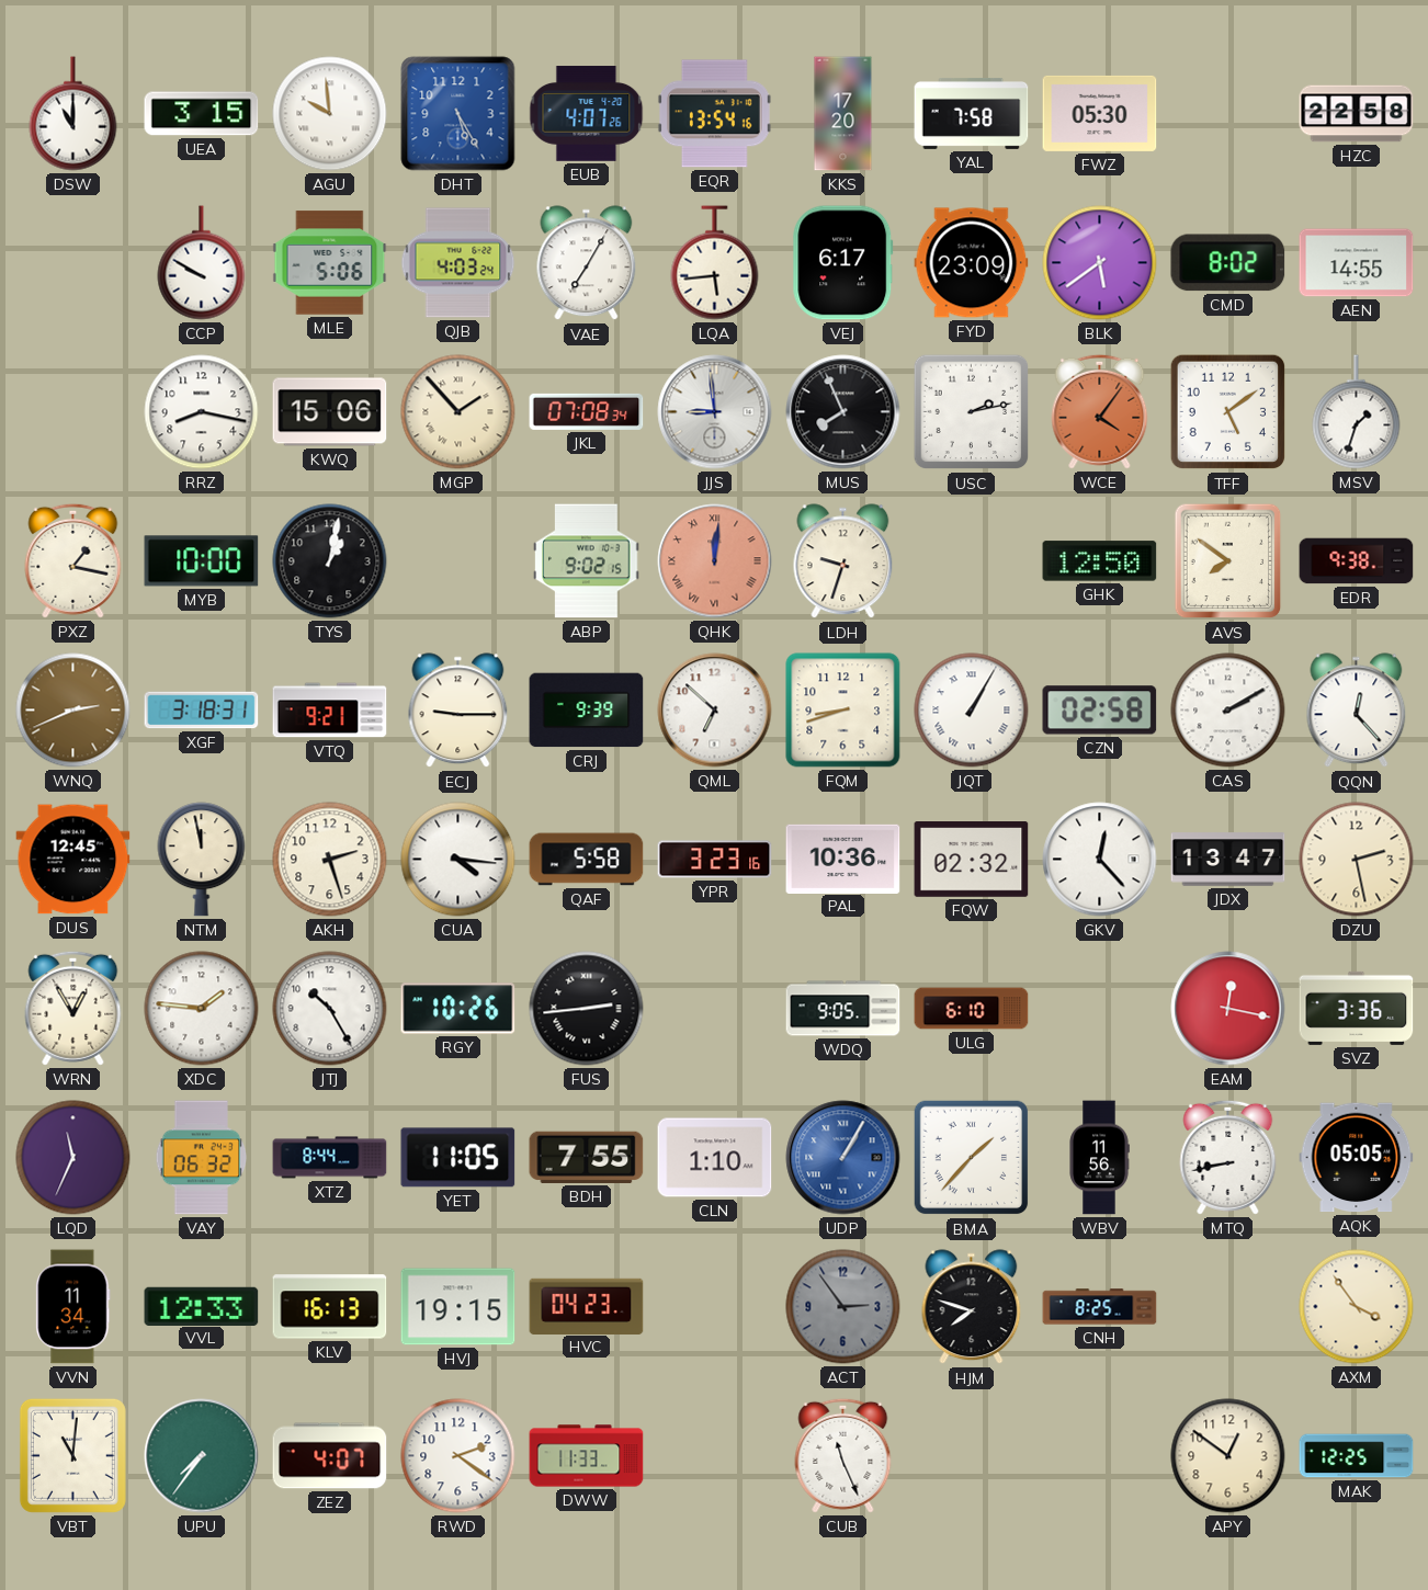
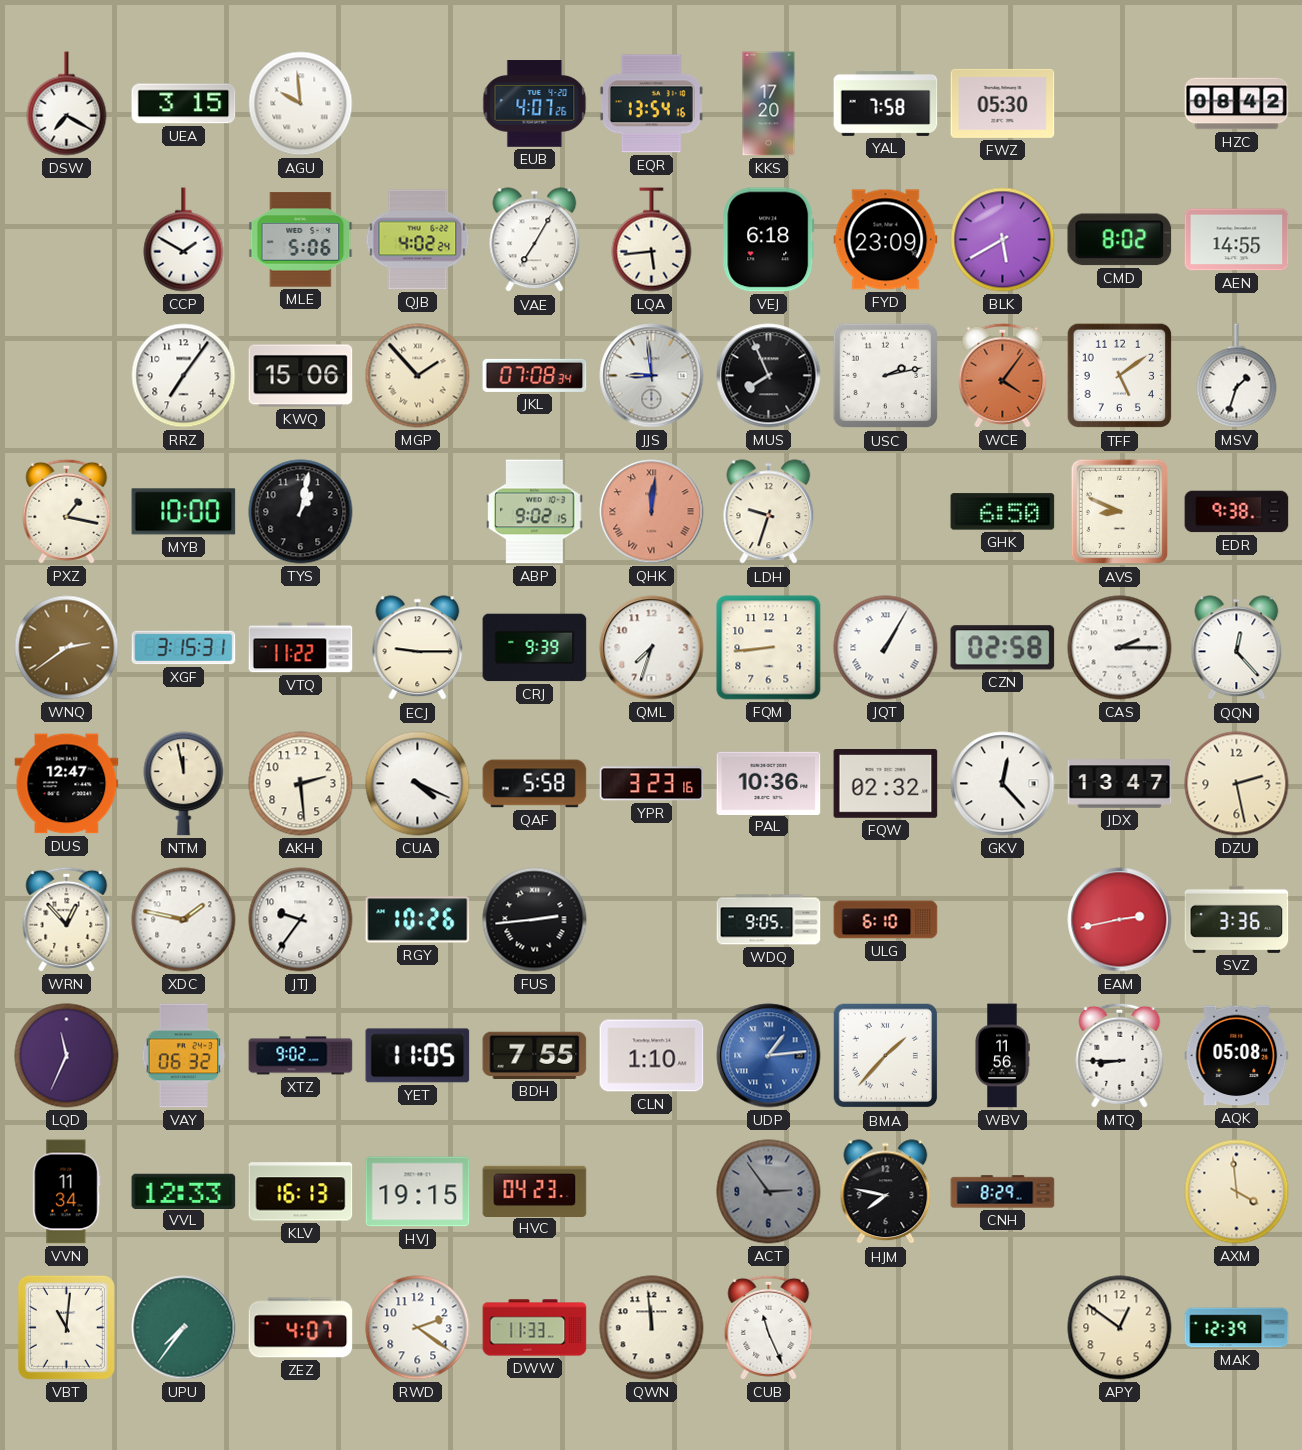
DSW: 11:00 -> 7:20
DHT: 5:25 -> none
HZC: 22:58 -> 08:42
CCP: 9:50 -> 1:50
QJB: 4:03 -> 4:02
VEJ: 6:17 -> 6:18
BLK: 5:39 -> 5:40
RRZ: 8:17 -> 7:06
GHK: 12:50 -> 6:50
AVS: 7:51 -> 8:49
WNQ: 2:41 -> 2:39
XGF: 3:18 -> 3:15
VTQ: 9:21 -> 11:22
QML: 6:52 -> 7:33
FQM: 8:42 -> 8:44
CAS: 2:10 -> 2:15
DUS: 12:45 -> 12:47
AKH: 2:27 -> 2:29
CUA: 4:16 -> 4:19
WRN: 12:55 -> 12:53
XDC: 1:46 -> 1:47
JTJ: 10:25 -> 9:36
EAM: 12:17 -> 2:43
XTZ: 8:44 -> 9:02
UDP: 1:05 -> 1:14
MTQ: 8:43 -> 8:45
AQK: 05:05 -> 05:08
HJM: 7:48 -> 7:47
CNH: 8:25 -> 8:29
AXM: 3:54 -> 3:59
QWN: none -> 11:59
MAK: 12:25 -> 12:39
